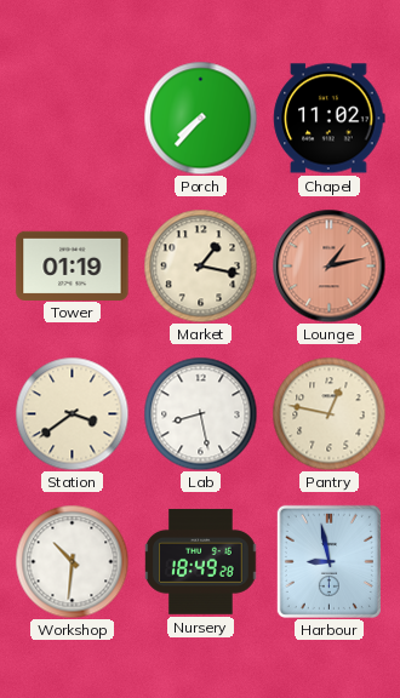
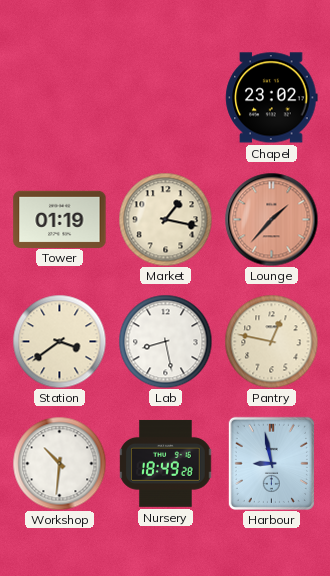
Porch: 7:37 -> none
Chapel: 11:02 -> 23:02
Lounge: 1:13 -> 1:37
